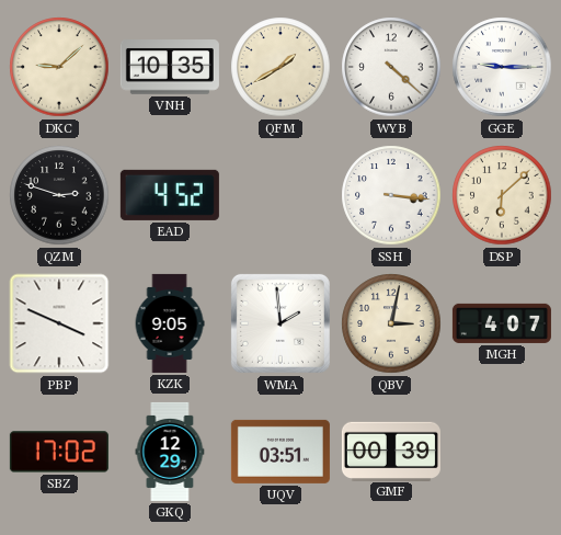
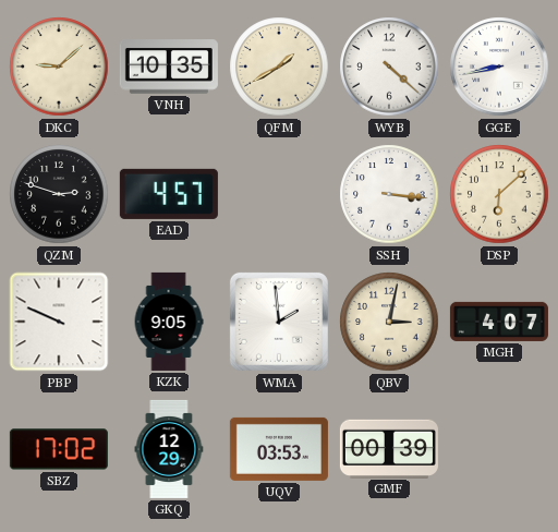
GGE: 9:15 -> 8:43
EAD: 4:52 -> 4:57
PBP: 3:49 -> 9:49
UQV: 03:51 -> 03:53
